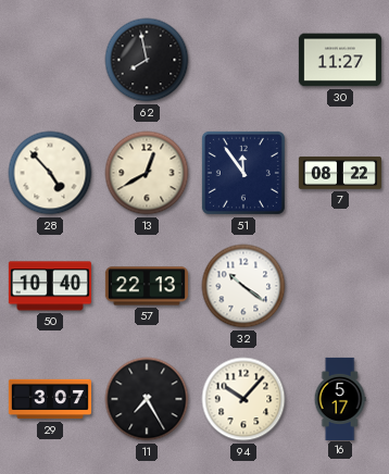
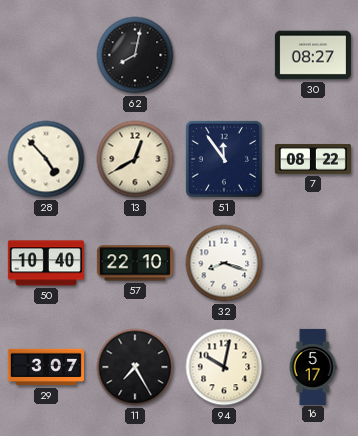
62: 7:58 -> 8:02
30: 11:27 -> 08:27
57: 22:13 -> 22:10
32: 10:21 -> 8:18
94: 10:07 -> 10:02
